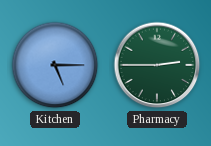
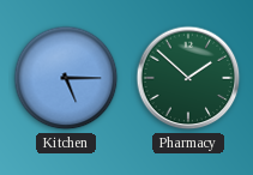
Pharmacy: 2:45 -> 1:52
